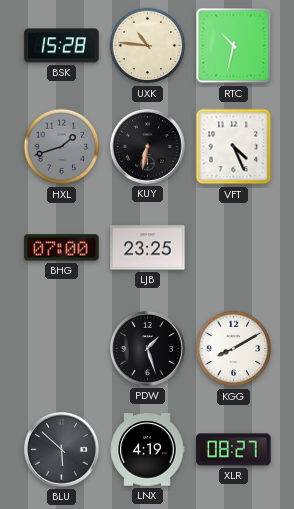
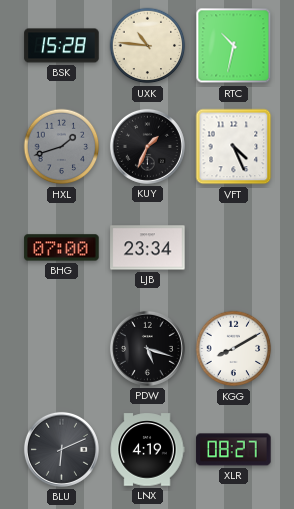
KUY: 6:32 -> 1:34
LJB: 23:25 -> 23:34
PDW: 1:27 -> 5:18
BLU: 5:52 -> 6:11
